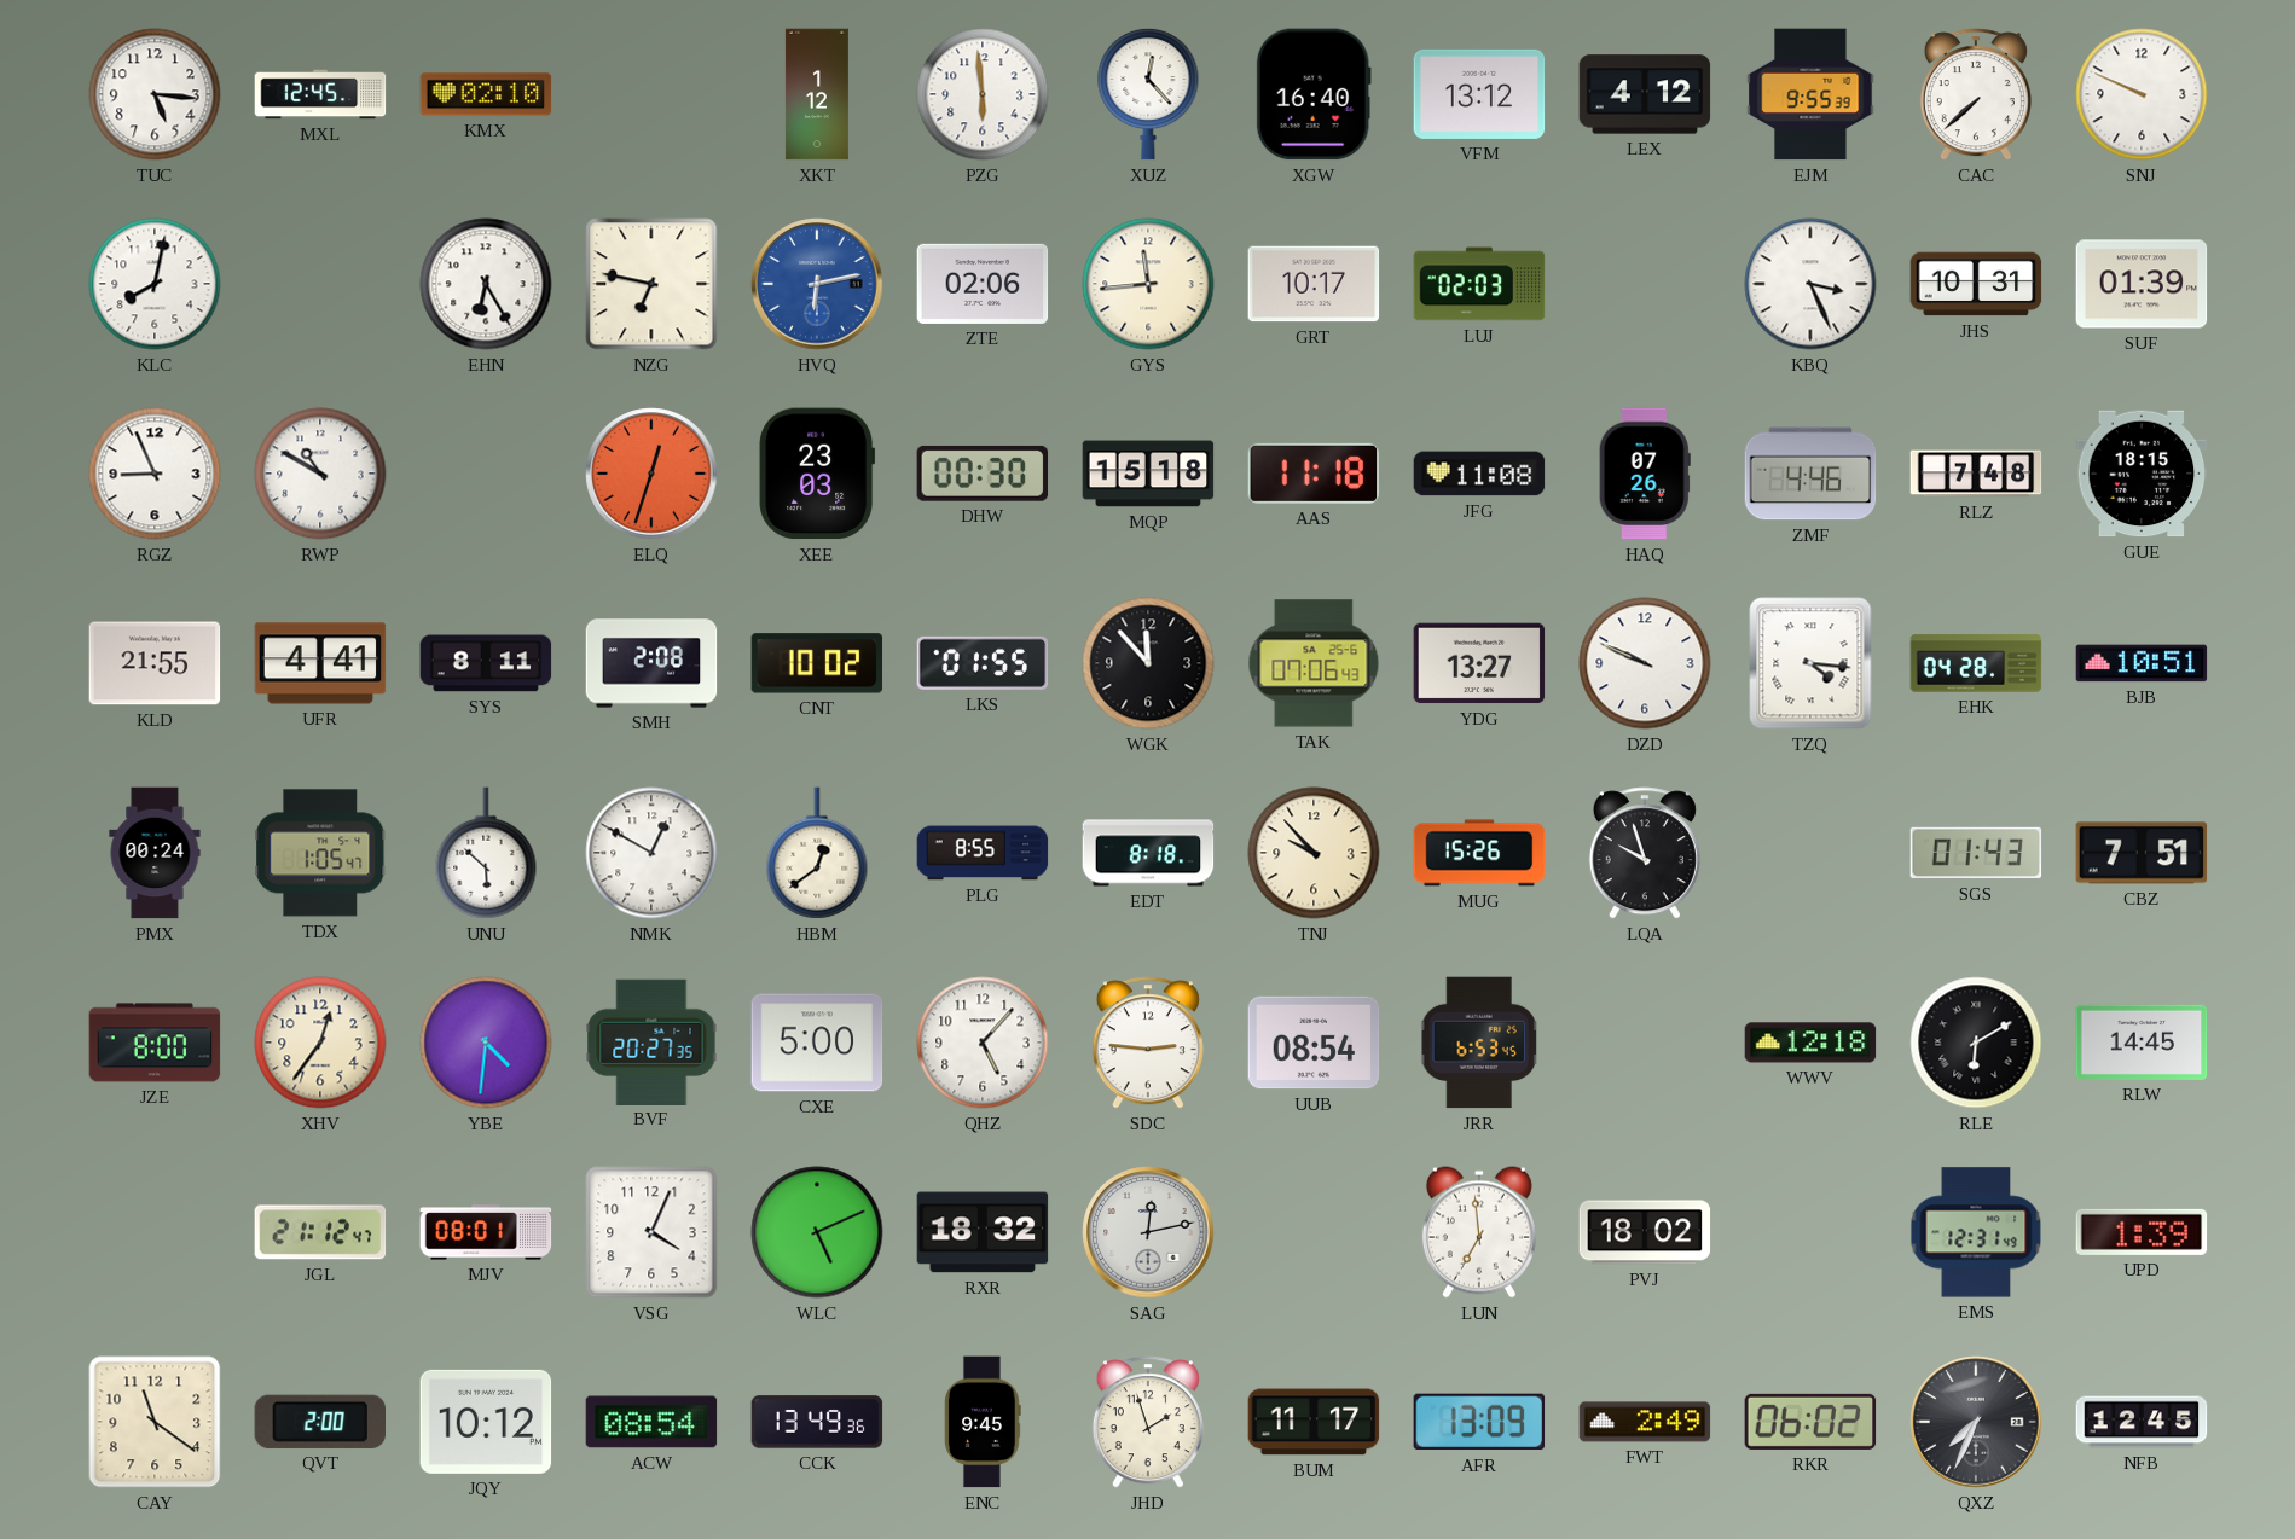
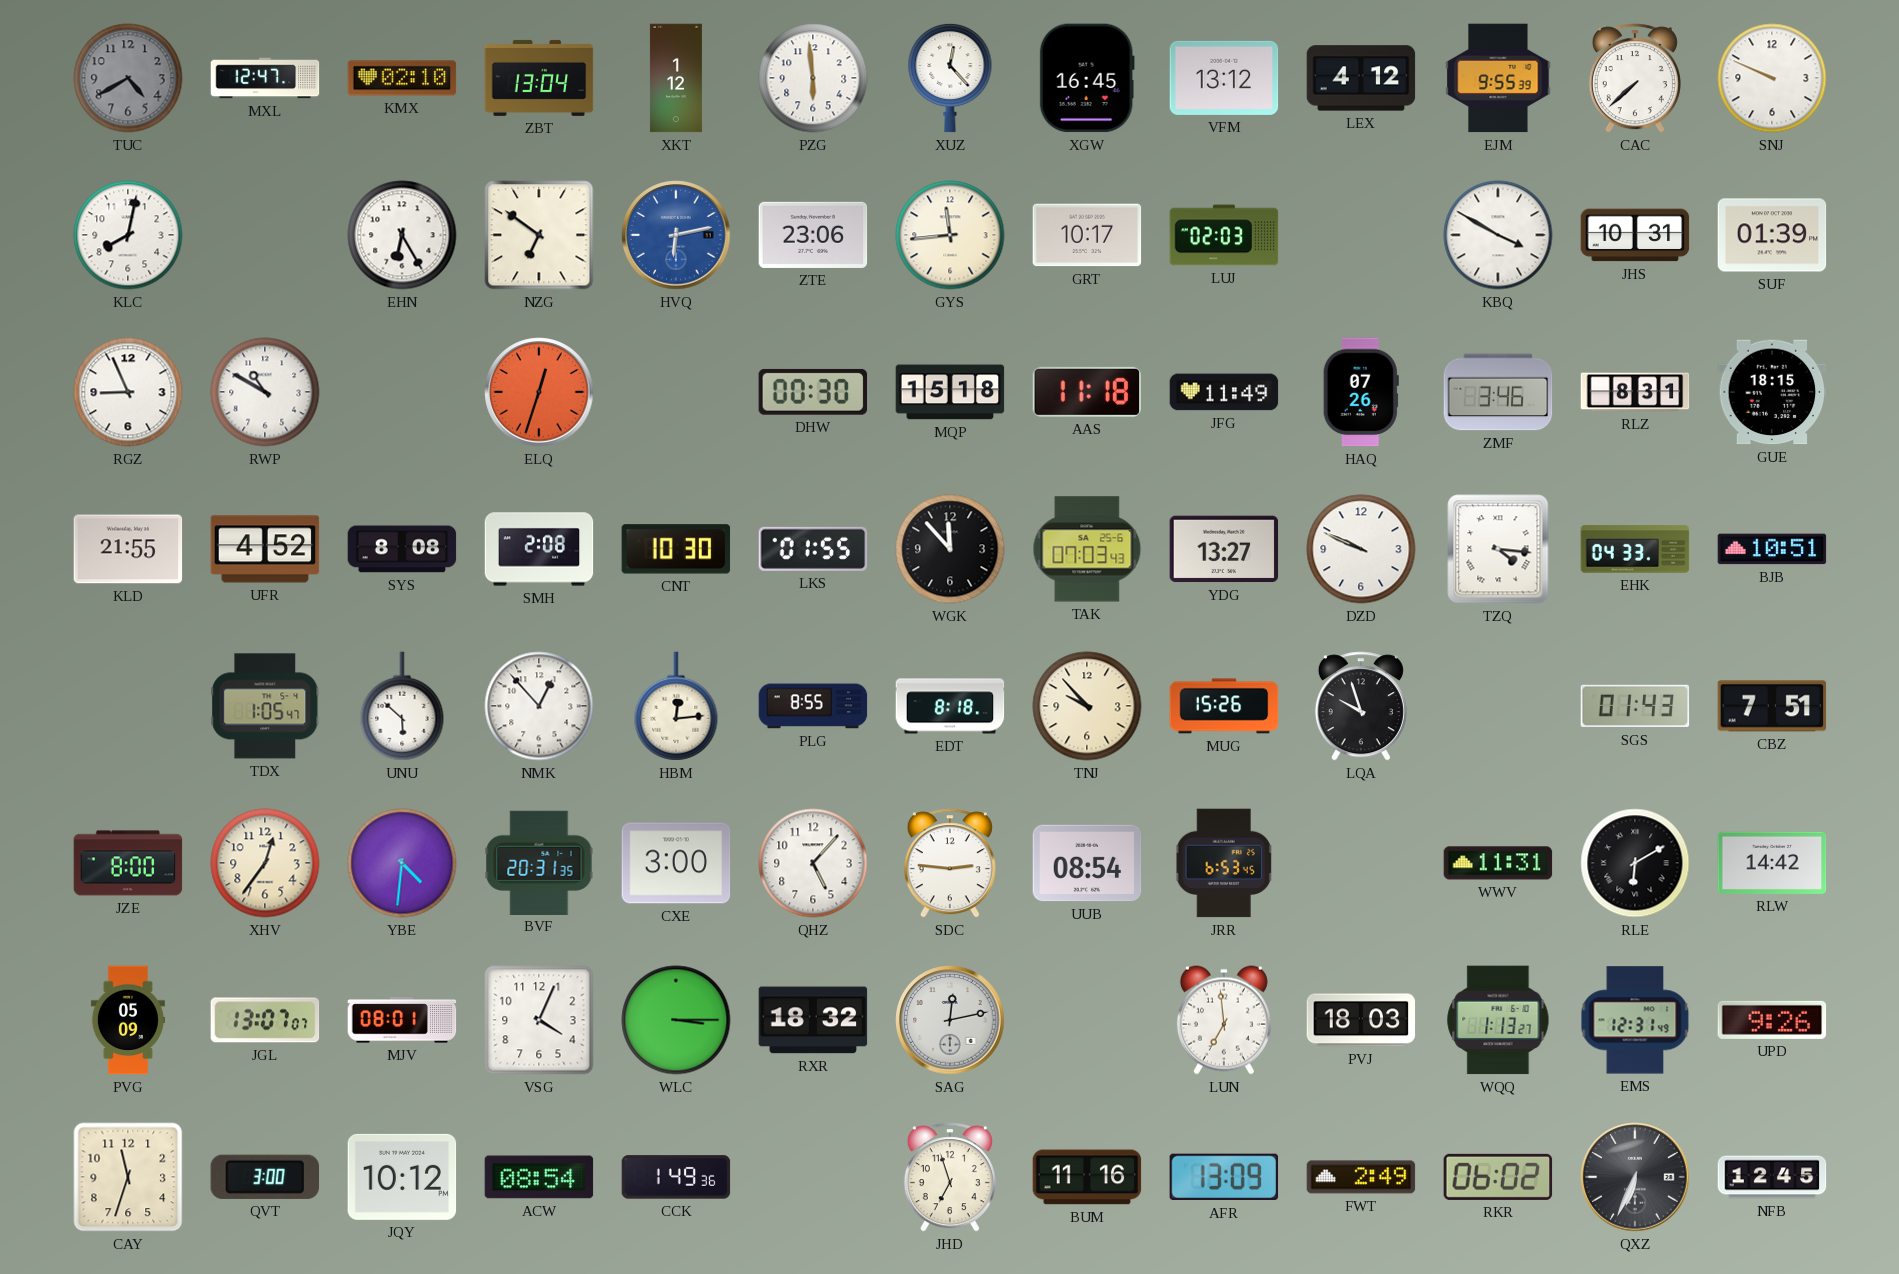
TUC: 5:16 -> 4:40
TUC dial: white -> grey
MXL: 12:45 -> 12:47
ZBT: none -> 13:04
XGW: 16:40 -> 16:45
NZG: 6:47 -> 6:51
ZTE: 02:06 -> 23:06
KBQ: 3:26 -> 3:50
XEE: 23:03 -> none
JFG: 11:08 -> 11:49
ZMF: 4:46 -> 3:46
RLZ: 7:48 -> 8:31
UFR: 4:41 -> 4:52
SYS: 8:11 -> 8:08
CNT: 10:02 -> 10:30
TAK: 07:06 -> 07:03
EHK: 04:28 -> 04:33
PMX: 00:24 -> none
NMK: 12:50 -> 12:53
HBM: 12:39 -> 12:14
BVF: 20:27 -> 20:31
CXE: 5:00 -> 3:00
WWV: 12:18 -> 11:31
RLW: 14:45 -> 14:42
PVG: none -> 05:09
JGL: 21:12 -> 13:07
WLC: 5:11 -> 3:15
PVJ: 18:02 -> 18:03
WQQ: none -> 1:13
UPD: 1:39 -> 9:26
CAY: 11:21 -> 11:33
QVT: 2:00 -> 3:00
CCK: 13:49 -> 1:49
ENC: 9:45 -> none
JHD: 1:57 -> 6:57
BUM: 11:17 -> 11:16
QXZ: 7:34 -> 6:34
